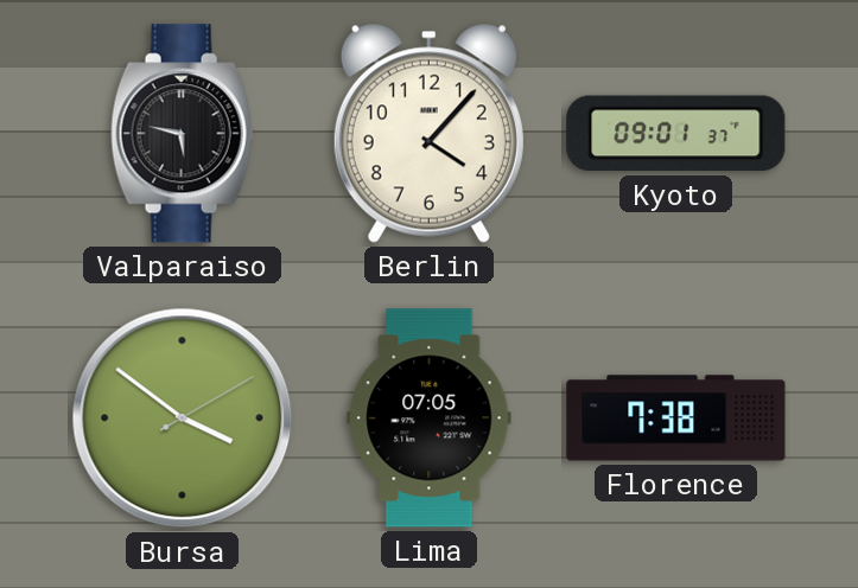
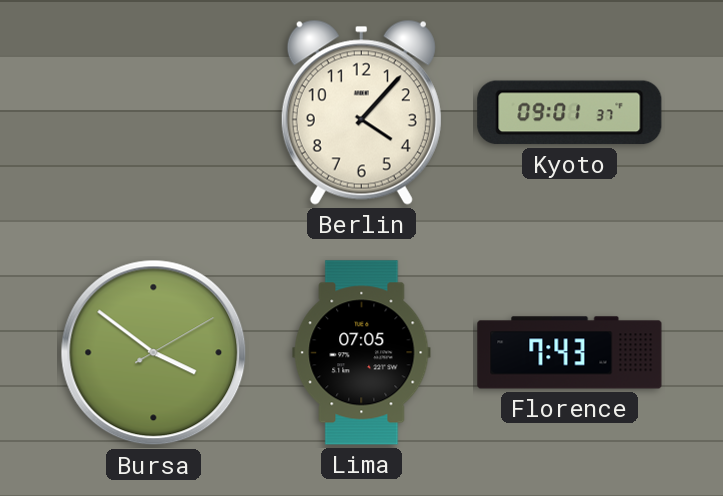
Valparaiso: 5:47 -> none
Florence: 7:38 -> 7:43
